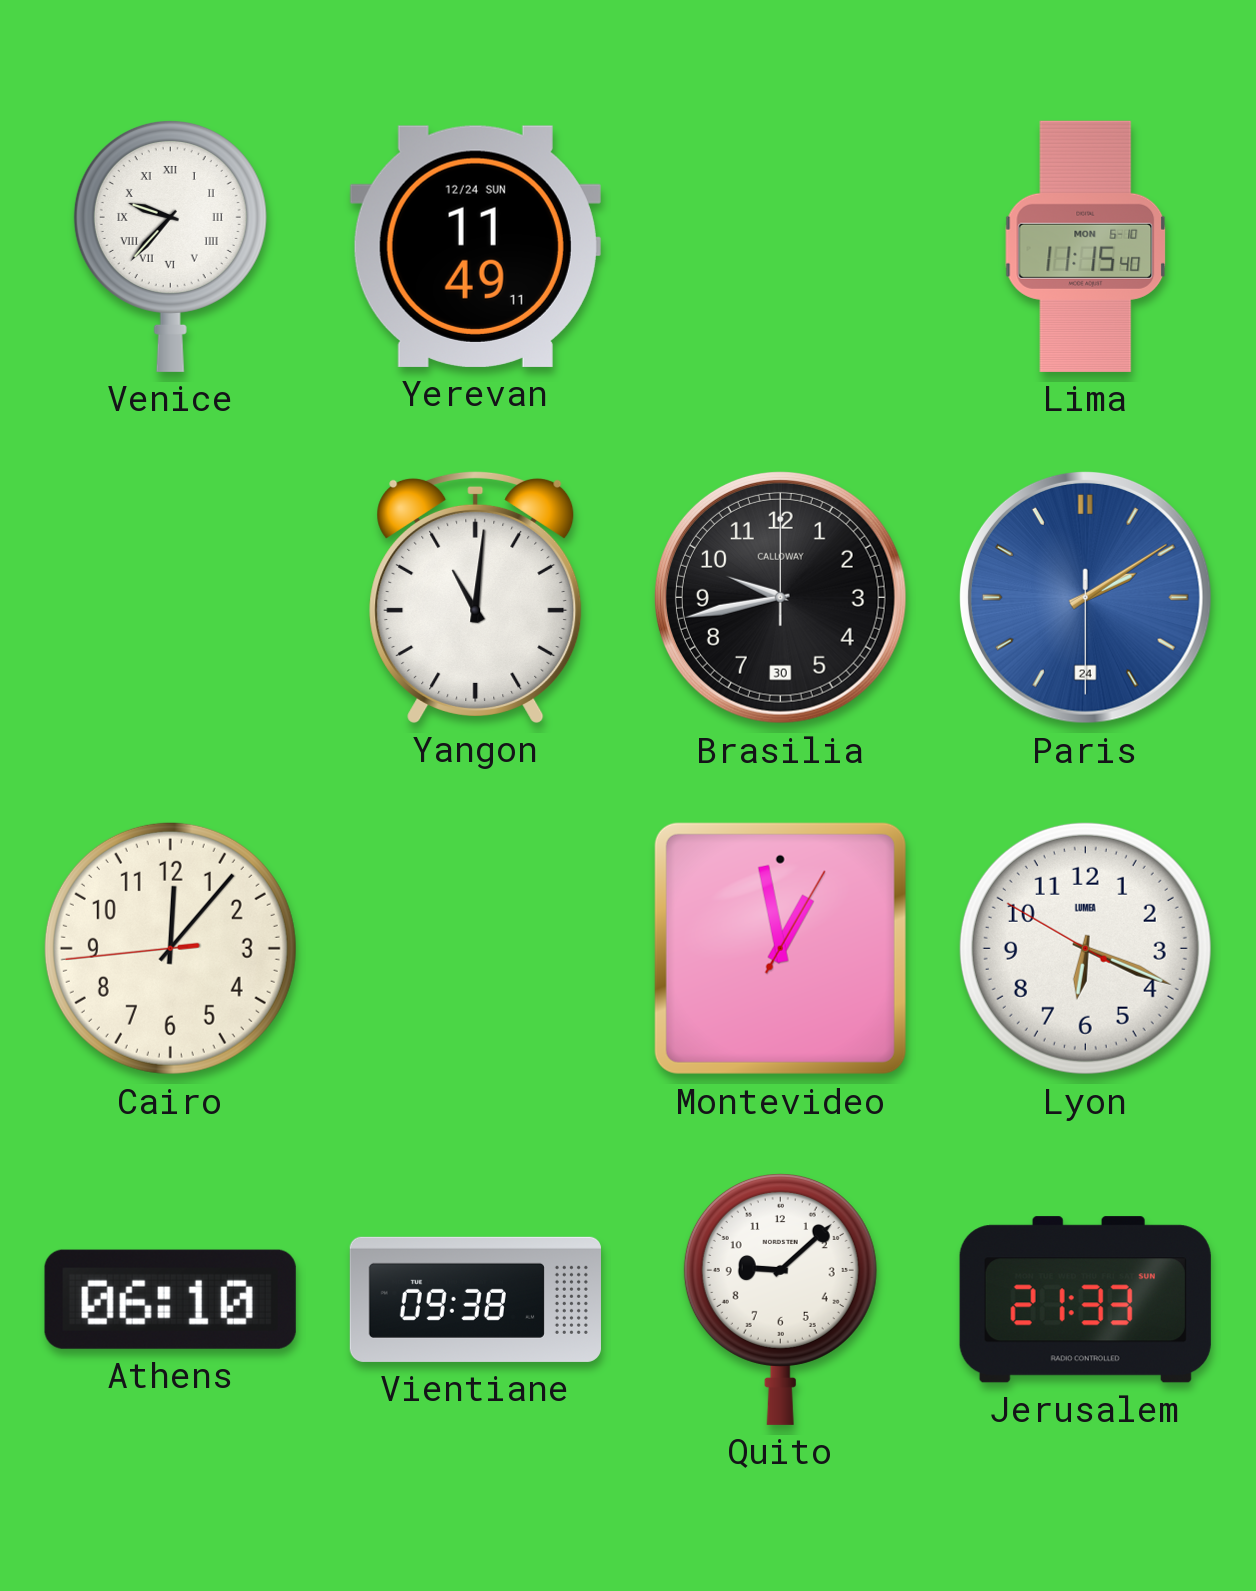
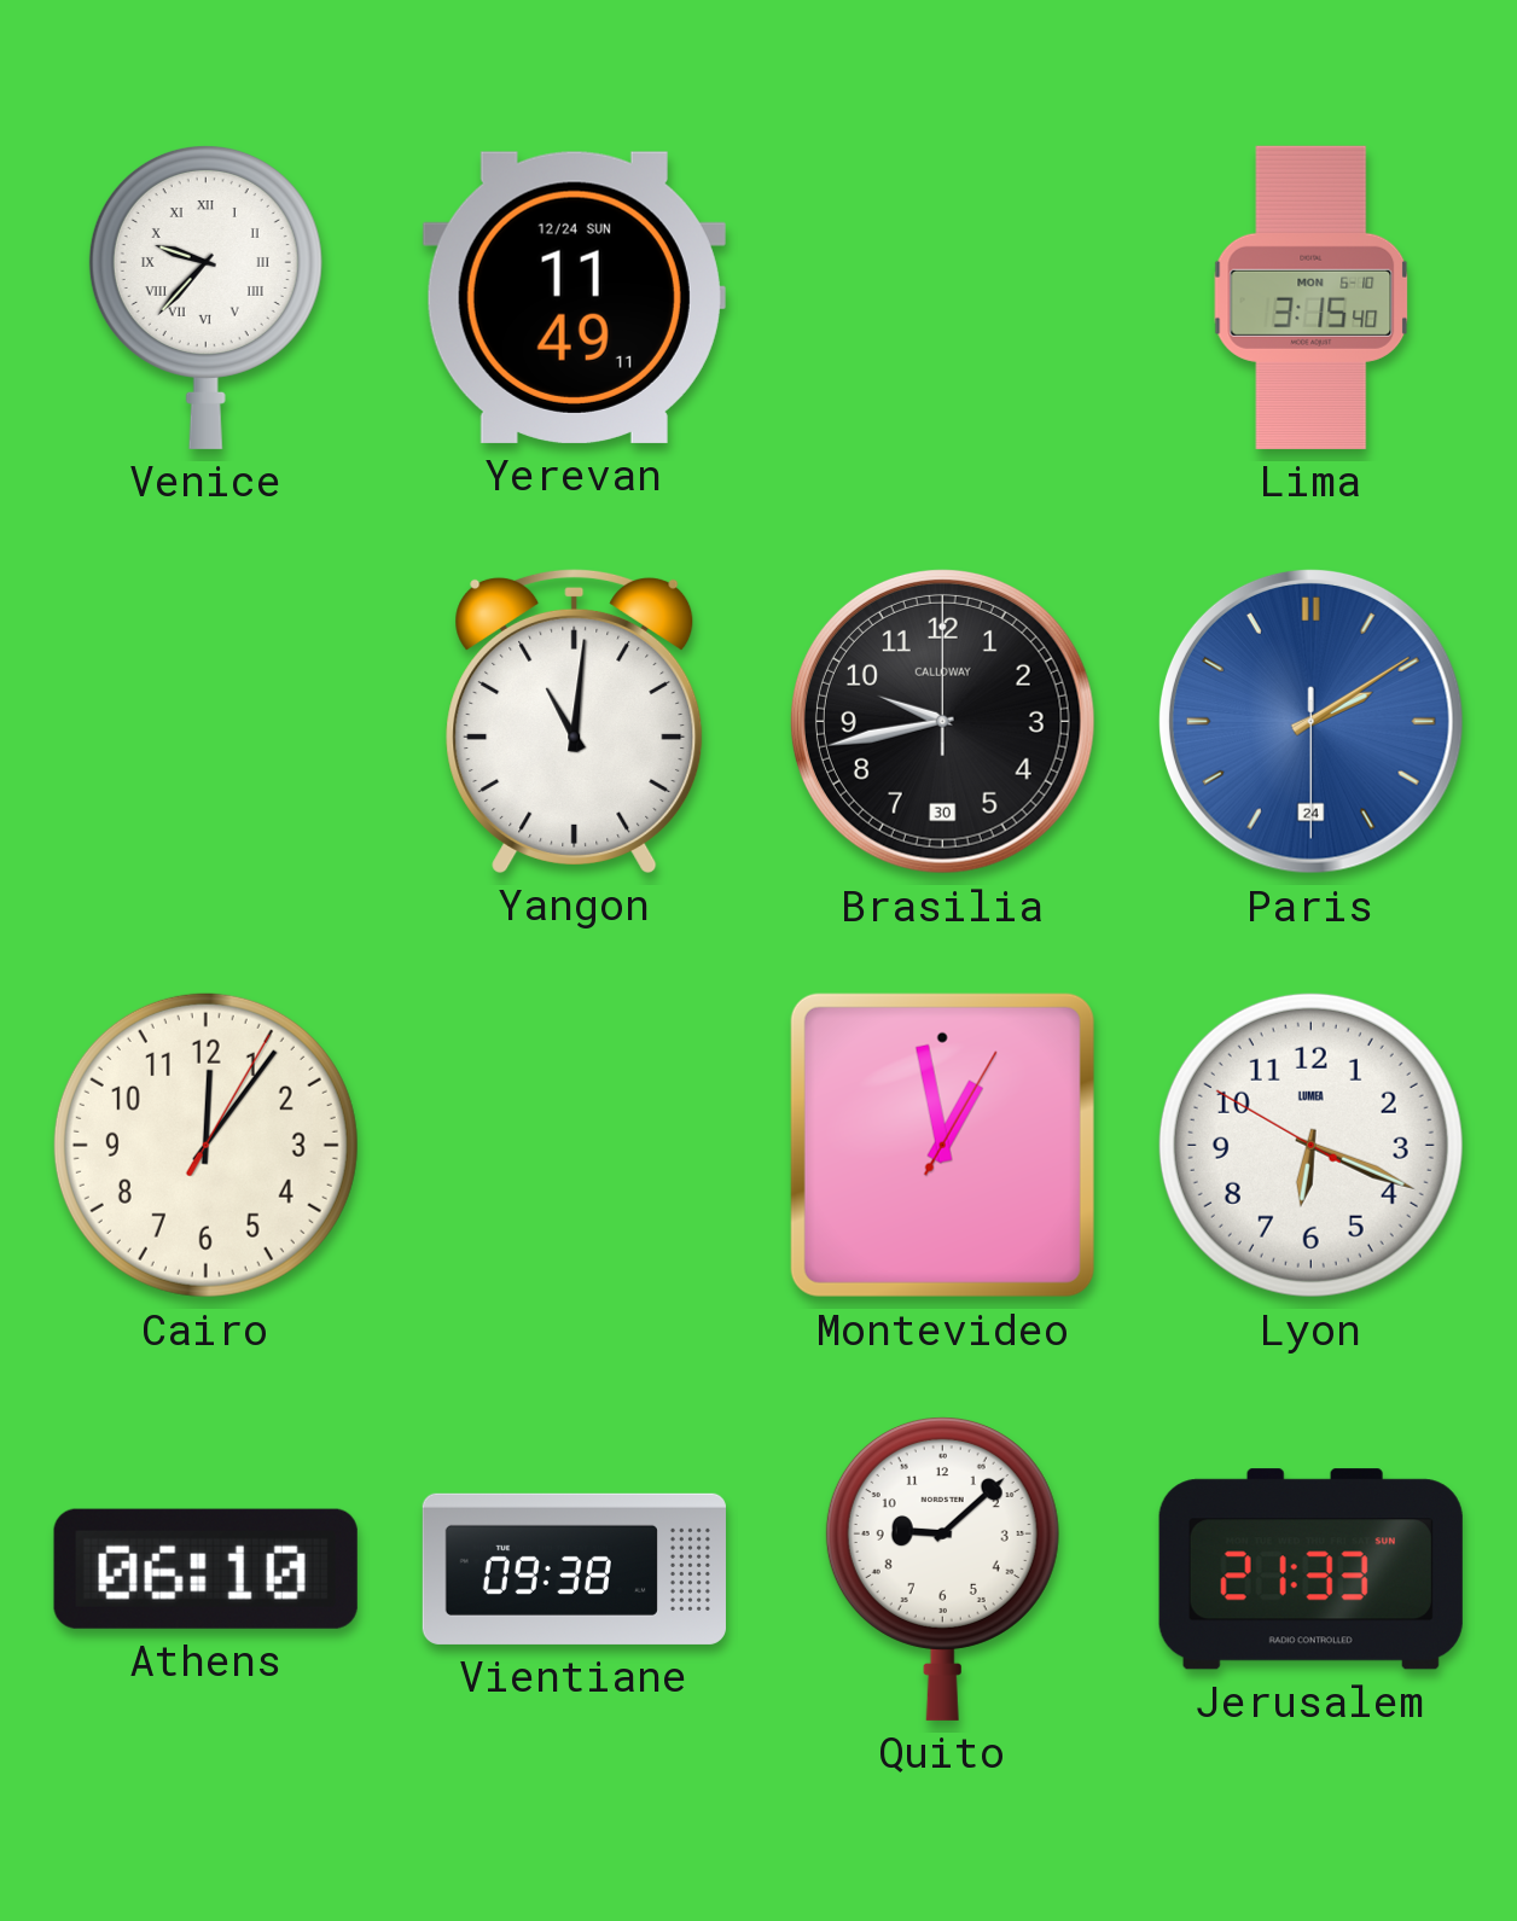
Lima: 11:15 -> 3:15
Cairo: 12:06:44 -> 12:06:05
